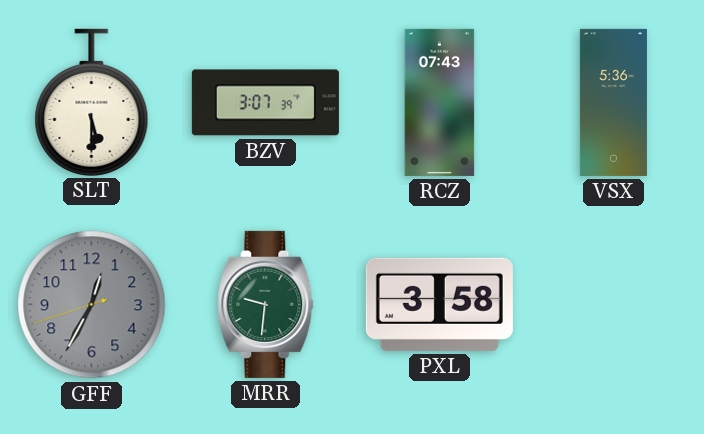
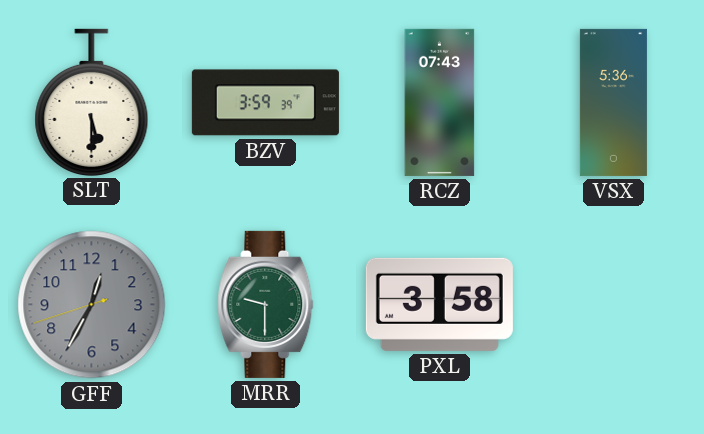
BZV: 3:07 -> 3:59
MRR: 9:31 -> 9:30
